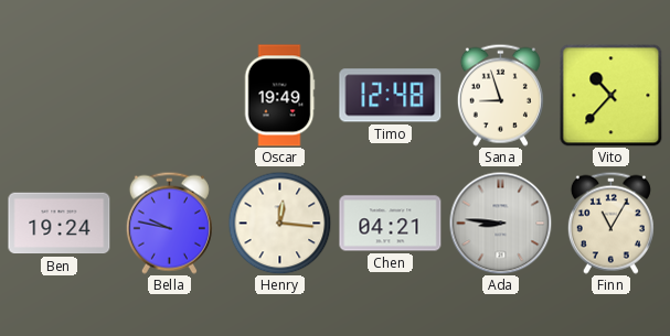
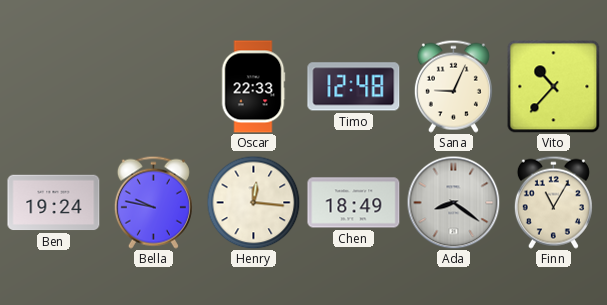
Oscar: 19:49 -> 22:33
Sana: 8:57 -> 9:04
Chen: 04:21 -> 18:49
Ada: 8:46 -> 8:21
